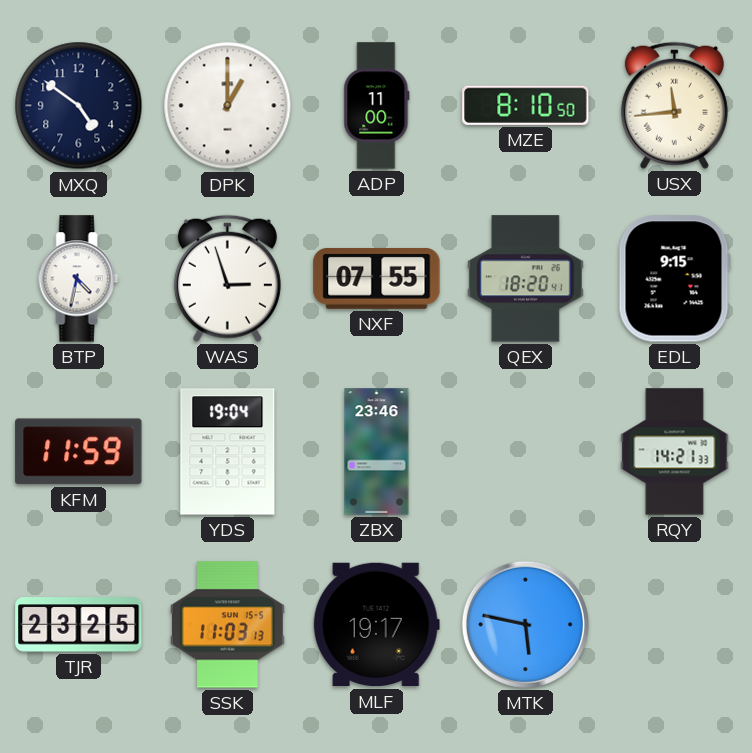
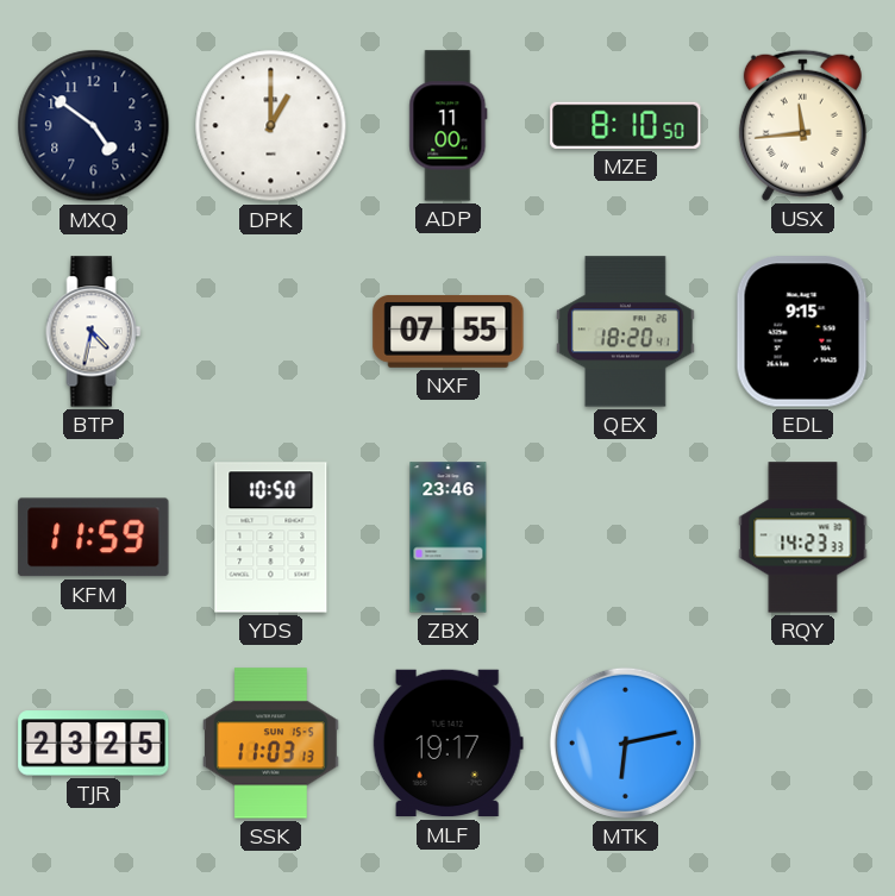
WAS: 2:57 -> none
YDS: 19:04 -> 10:50
RQY: 14:21 -> 14:23
MTK: 5:47 -> 6:13
